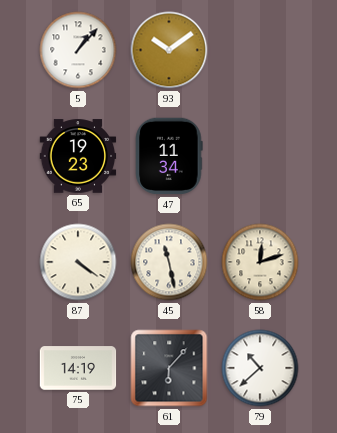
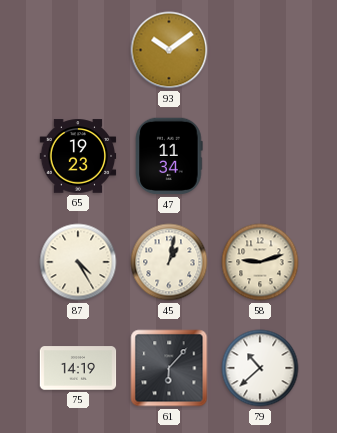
5: 1:07 -> none
87: 4:21 -> 4:25
45: 11:28 -> 1:02
58: 12:12 -> 9:12
